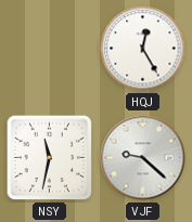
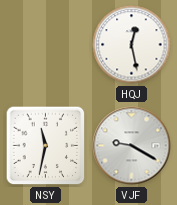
HQJ: 12:25 -> 12:28
VJF: 9:22 -> 9:20
